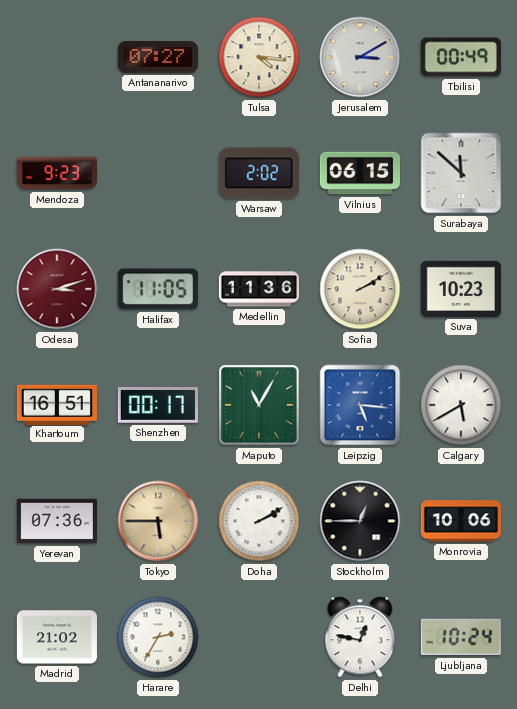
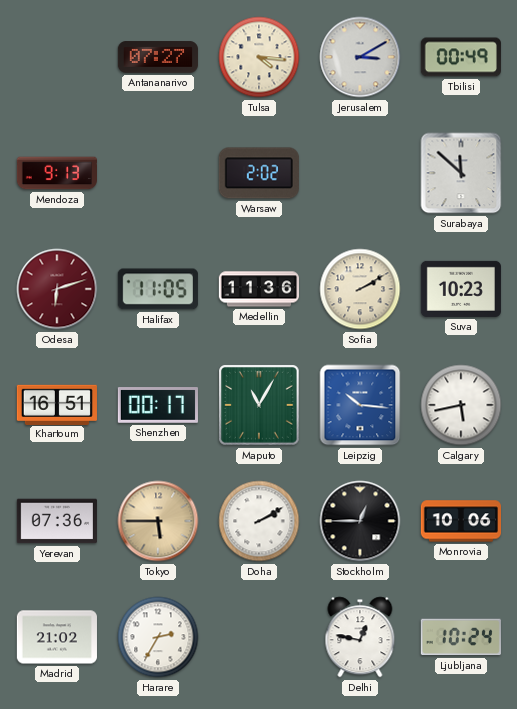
Mendoza: 9:23 -> 9:13
Vilnius: 06:15 -> none
Odesa: 3:12 -> 6:12
Leipzig: 5:16 -> 10:16
Calgary: 5:40 -> 5:43
